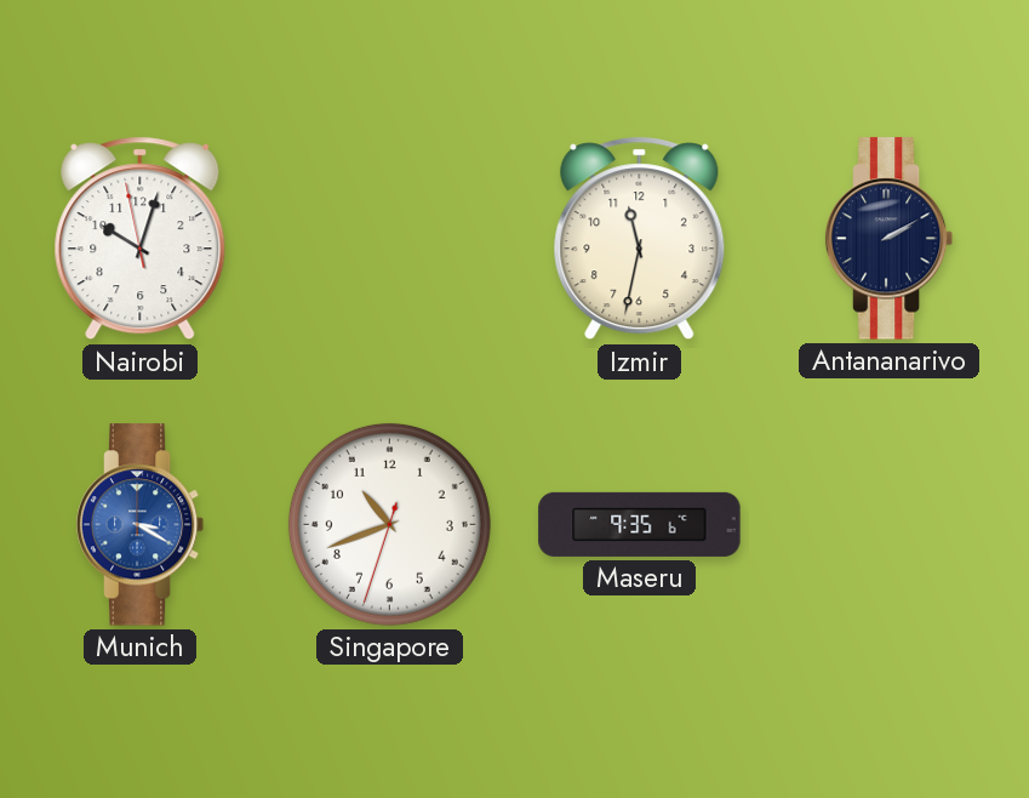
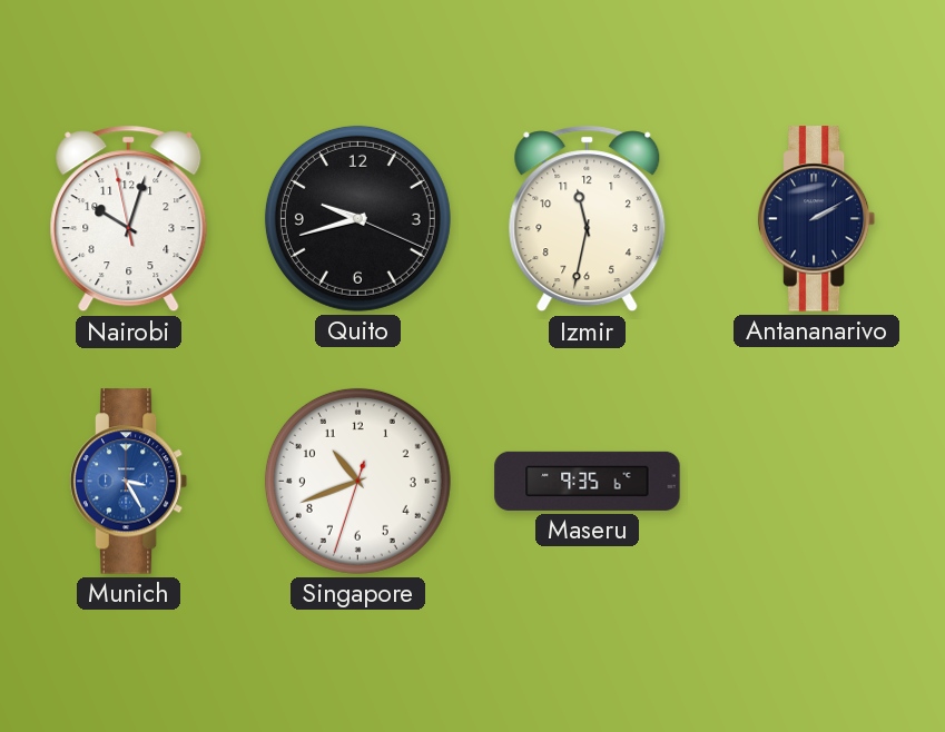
Quito: none -> 9:42
Munich: 3:20 -> 3:25
